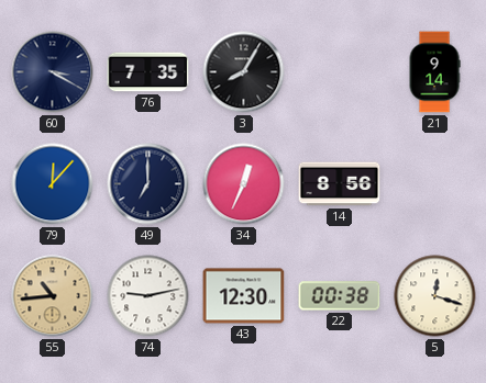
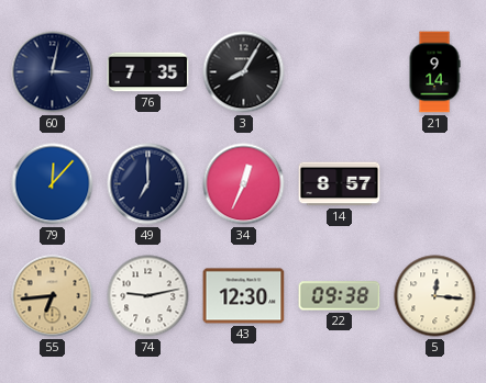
60: 3:20 -> 3:02
14: 8:56 -> 8:57
55: 10:44 -> 6:44
22: 00:38 -> 09:38
5: 12:18 -> 12:16
